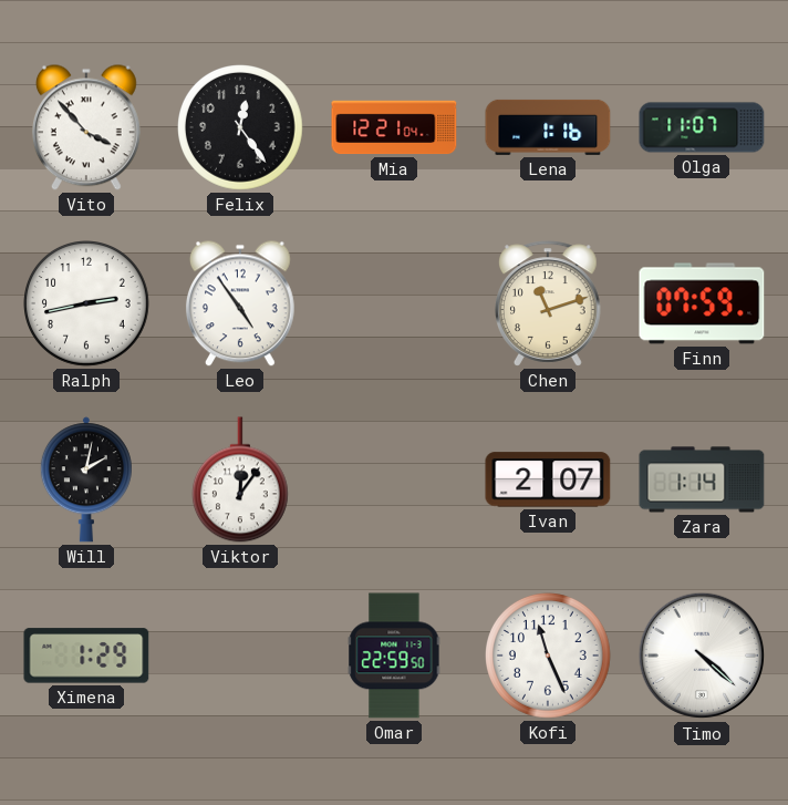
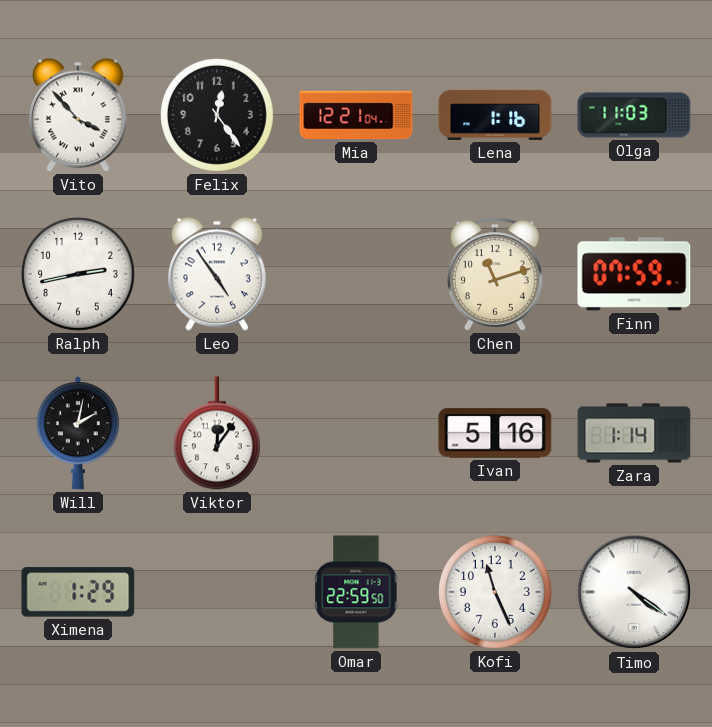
Olga: 11:07 -> 11:03
Ivan: 2:07 -> 5:16
Timo: 4:22 -> 4:21
